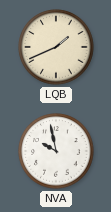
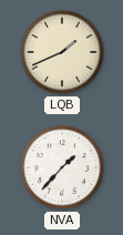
NVA: 9:58 -> 1:37
